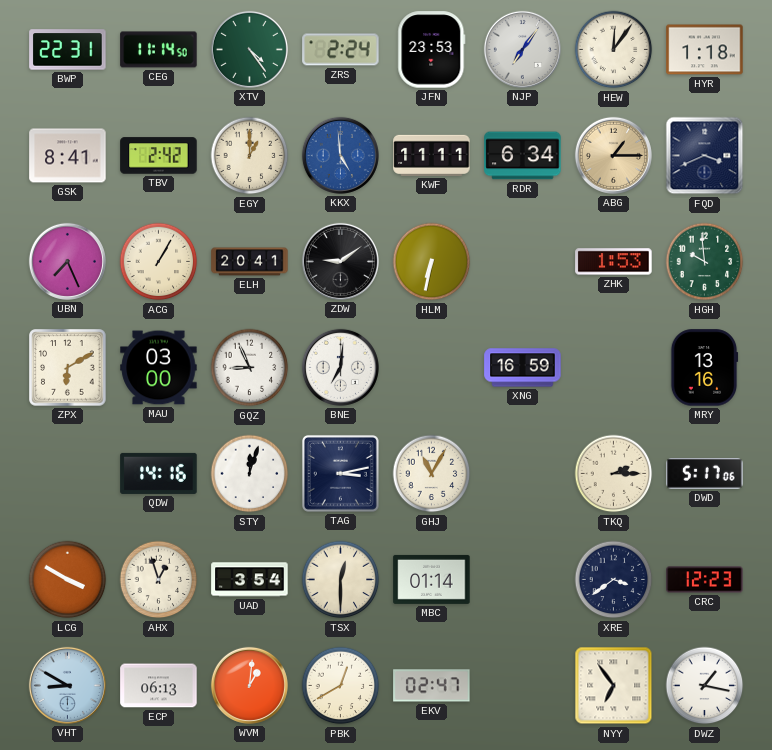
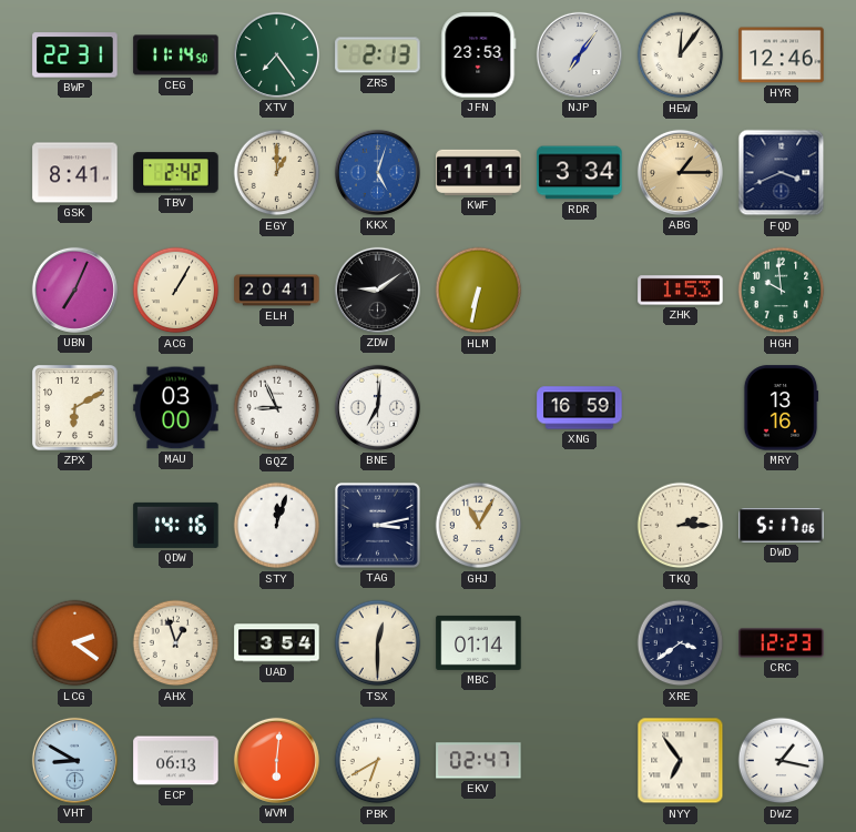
XTV: 4:24 -> 7:24
ZRS: 2:24 -> 2:13
HYR: 1:18 -> 12:46
KKX: 4:59 -> 5:03
RDR: 6:34 -> 3:34
UBN: 7:26 -> 7:04
LCG: 3:50 -> 2:21
WVM: 1:01 -> 6:01
PBK: 12:40 -> 6:40
